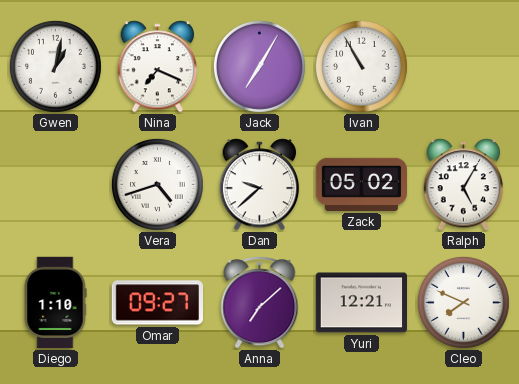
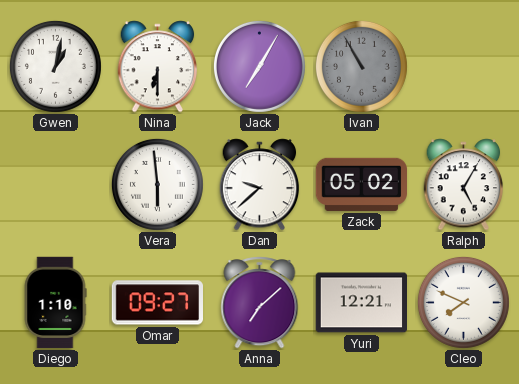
Nina: 7:19 -> 6:30
Ivan dial: white -> grey
Vera: 4:42 -> 5:59
